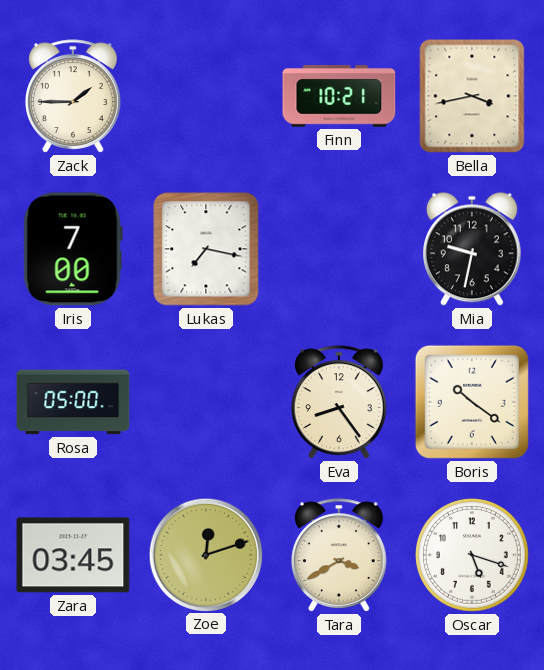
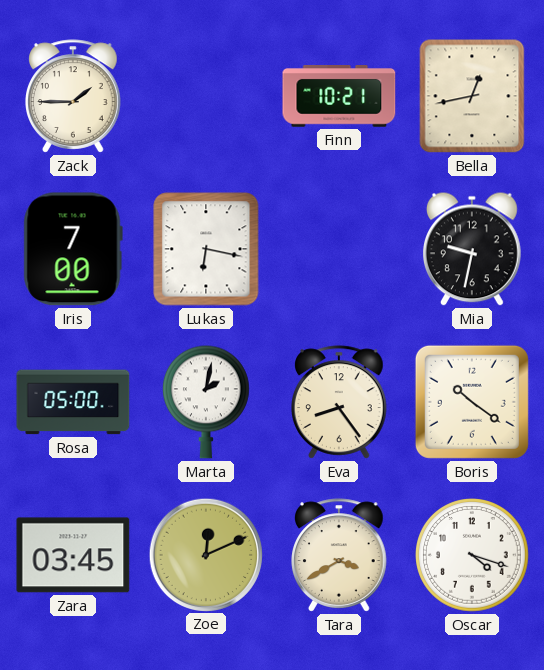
Bella: 3:43 -> 12:43
Lukas: 7:17 -> 6:17
Marta: none -> 2:02
Zoe: 12:12 -> 12:11
Oscar: 5:18 -> 4:18
